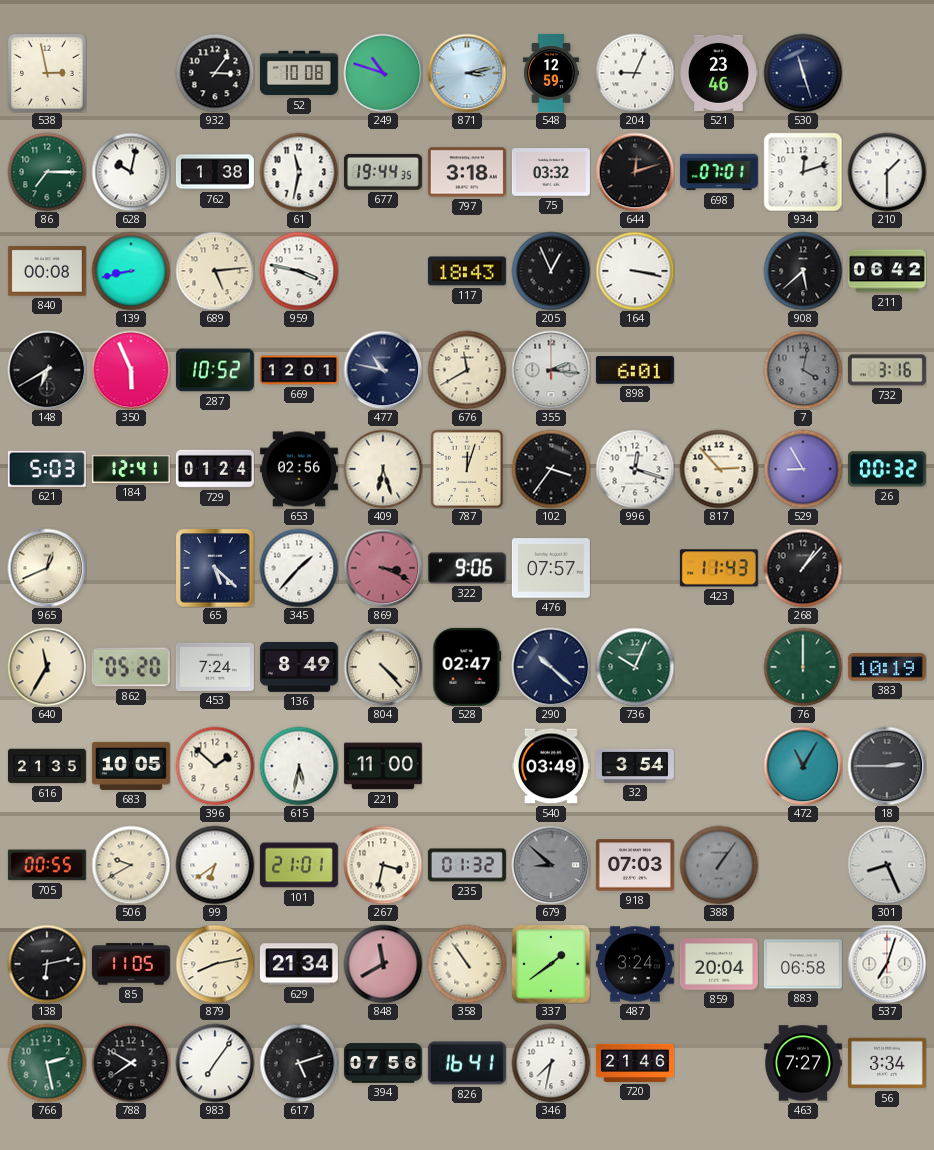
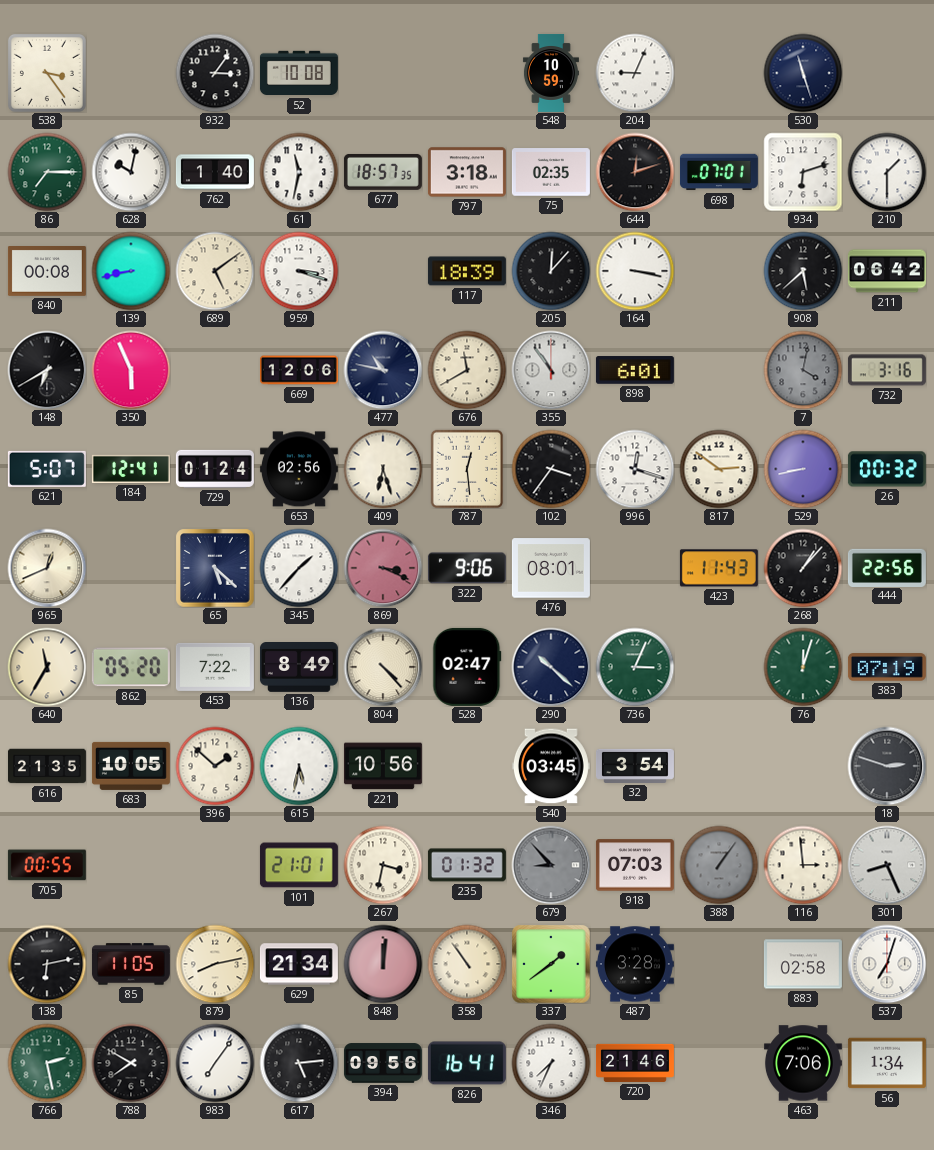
538: 2:58 -> 3:24
249: 10:48 -> none
871: 3:13 -> none
548: 12:59 -> 10:59
521: 23:46 -> none
762: 1:38 -> 1:40
677: 19:44 -> 18:57
75: 03:32 -> 02:35
934: 12:12 -> 6:12
689: 5:14 -> 5:09
959: 3:47 -> 3:18
117: 18:43 -> 18:39
205: 12:56 -> 12:07
287: 10:52 -> none
669: 12:01 -> 12:06
355: 2:16 -> 10:54
621: 5:03 -> 5:07
787: 12:03 -> 12:29
817: 2:53 -> 2:51
529: 8:55 -> 8:43
476: 07:57 -> 08:01
444: none -> 22:56
453: 7:24 -> 7:22
736: 10:04 -> 3:04
76: 12:00 -> 12:03
383: 10:19 -> 07:19
221: 11:00 -> 10:56
540: 03:49 -> 03:45
472: 11:05 -> none
18: 2:45 -> 2:48
506: 9:40 -> none
99: 6:39 -> none
679: 8:52 -> 8:53
116: none -> 2:59
848: 11:40 -> 12:01
487: 3:24 -> 3:28
859: 20:04 -> none
883: 06:58 -> 02:58
617: 5:12 -> 5:14
394: 07:56 -> 09:56
346: 7:32 -> 7:34
463: 7:27 -> 7:06
56: 3:34 -> 1:34
